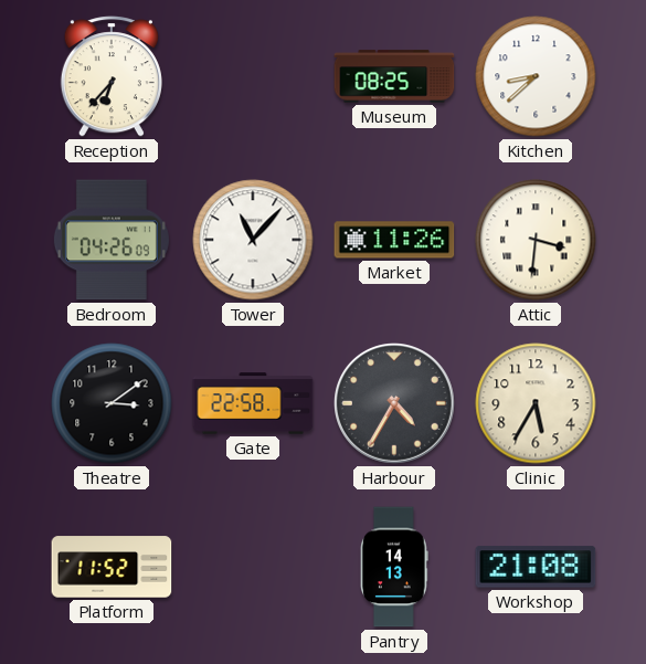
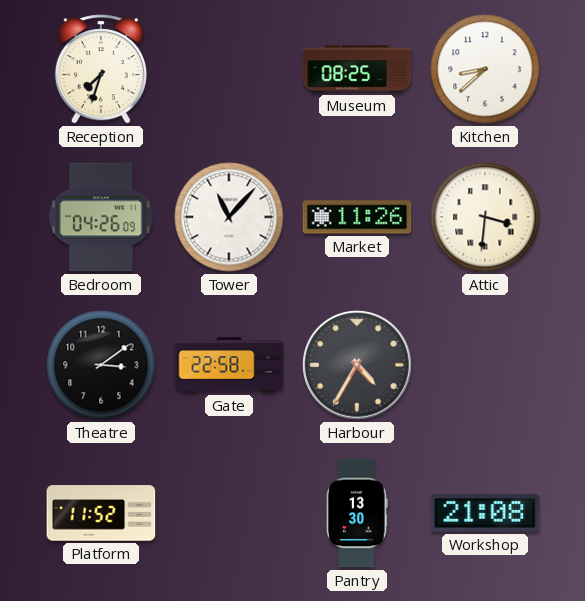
Reception: 6:37 -> 7:33
Clinic: 5:35 -> none
Pantry: 14:13 -> 13:30
